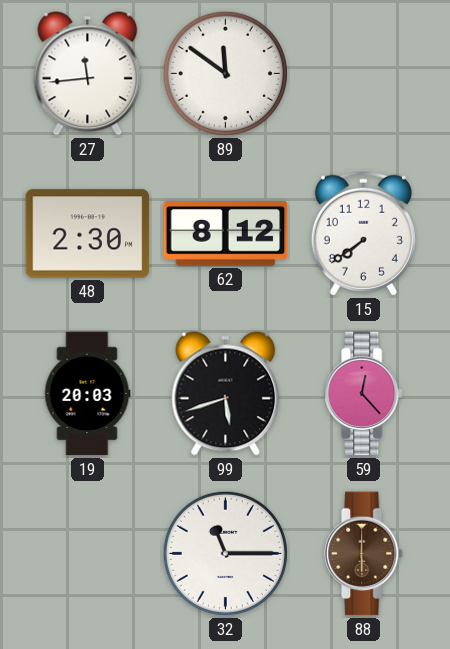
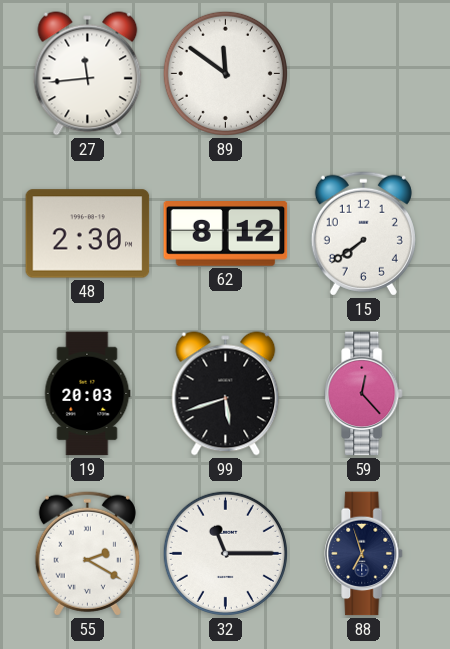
55: none -> 2:20
88: 6:00 -> 6:57
88 dial: brown -> navy
